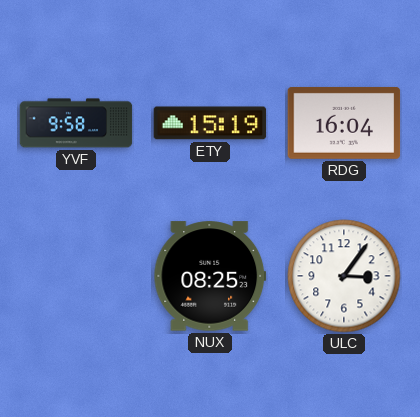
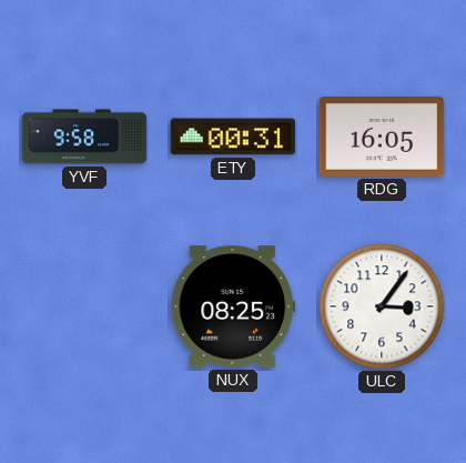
ETY: 15:19 -> 00:31
RDG: 16:04 -> 16:05
